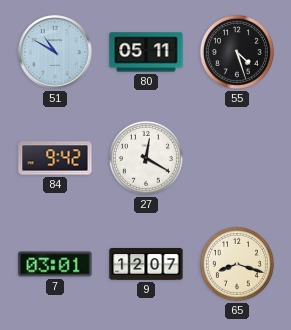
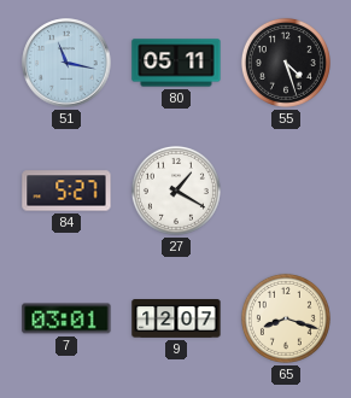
51: 10:50 -> 11:17
84: 9:42 -> 5:27
27: 12:20 -> 1:20
